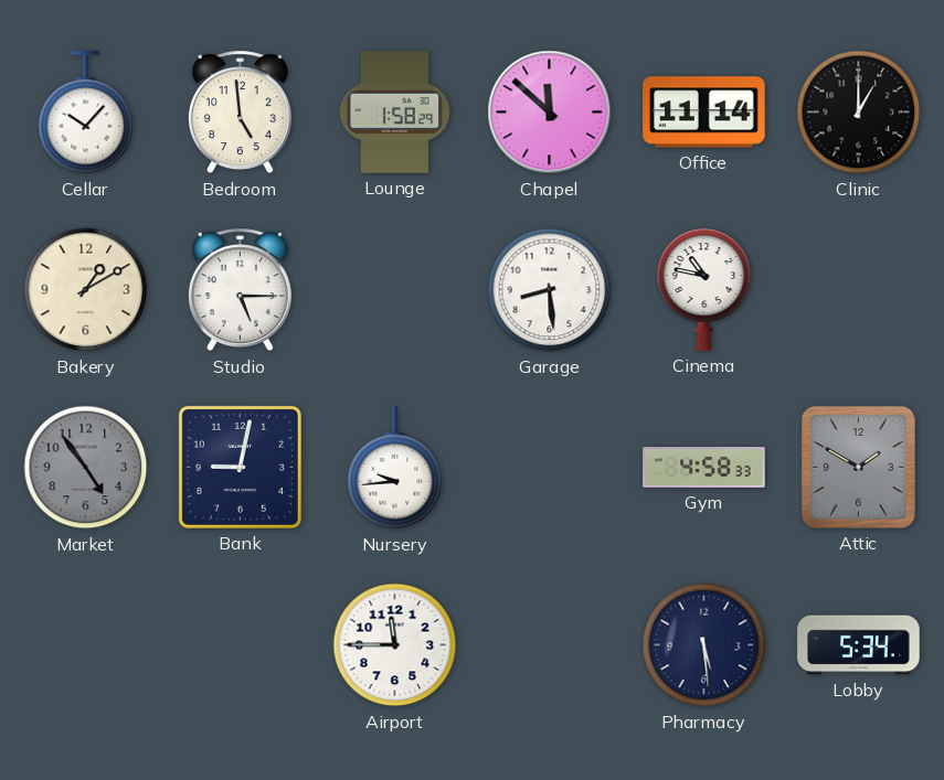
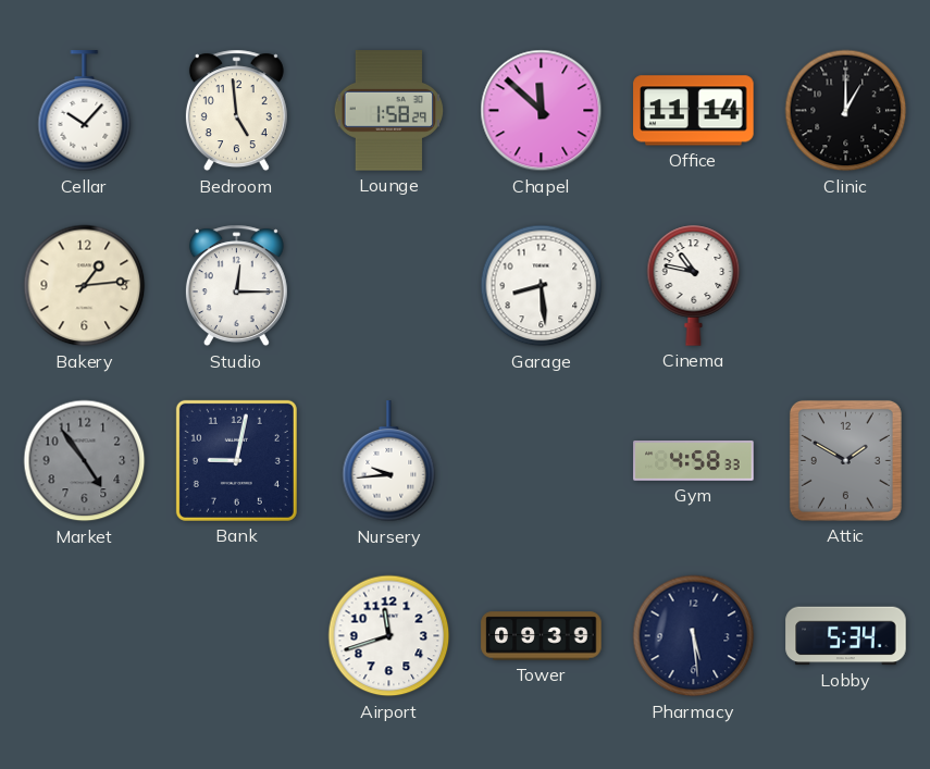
Bakery: 1:10 -> 1:14
Studio: 5:15 -> 12:15
Airport: 11:45 -> 11:42
Tower: none -> 09:39
